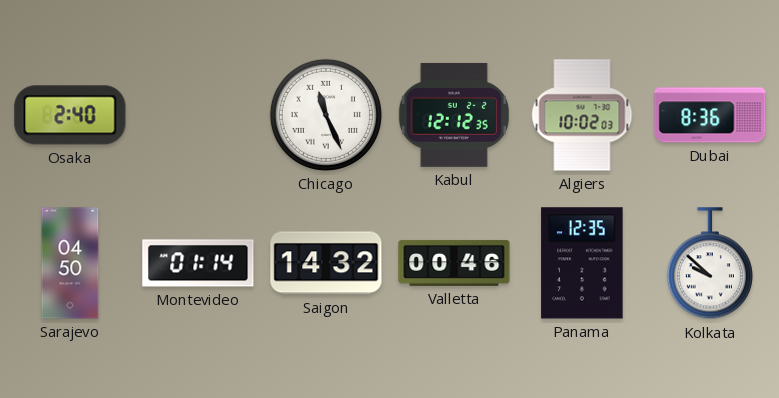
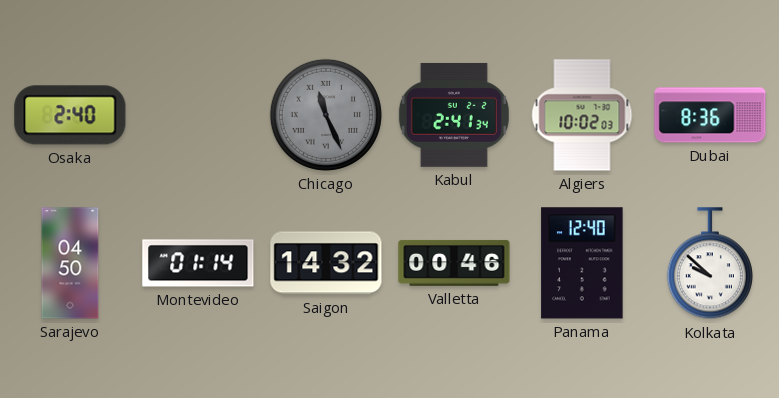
Chicago dial: white -> grey
Kabul: 12:12 -> 2:41
Panama: 12:35 -> 12:40
